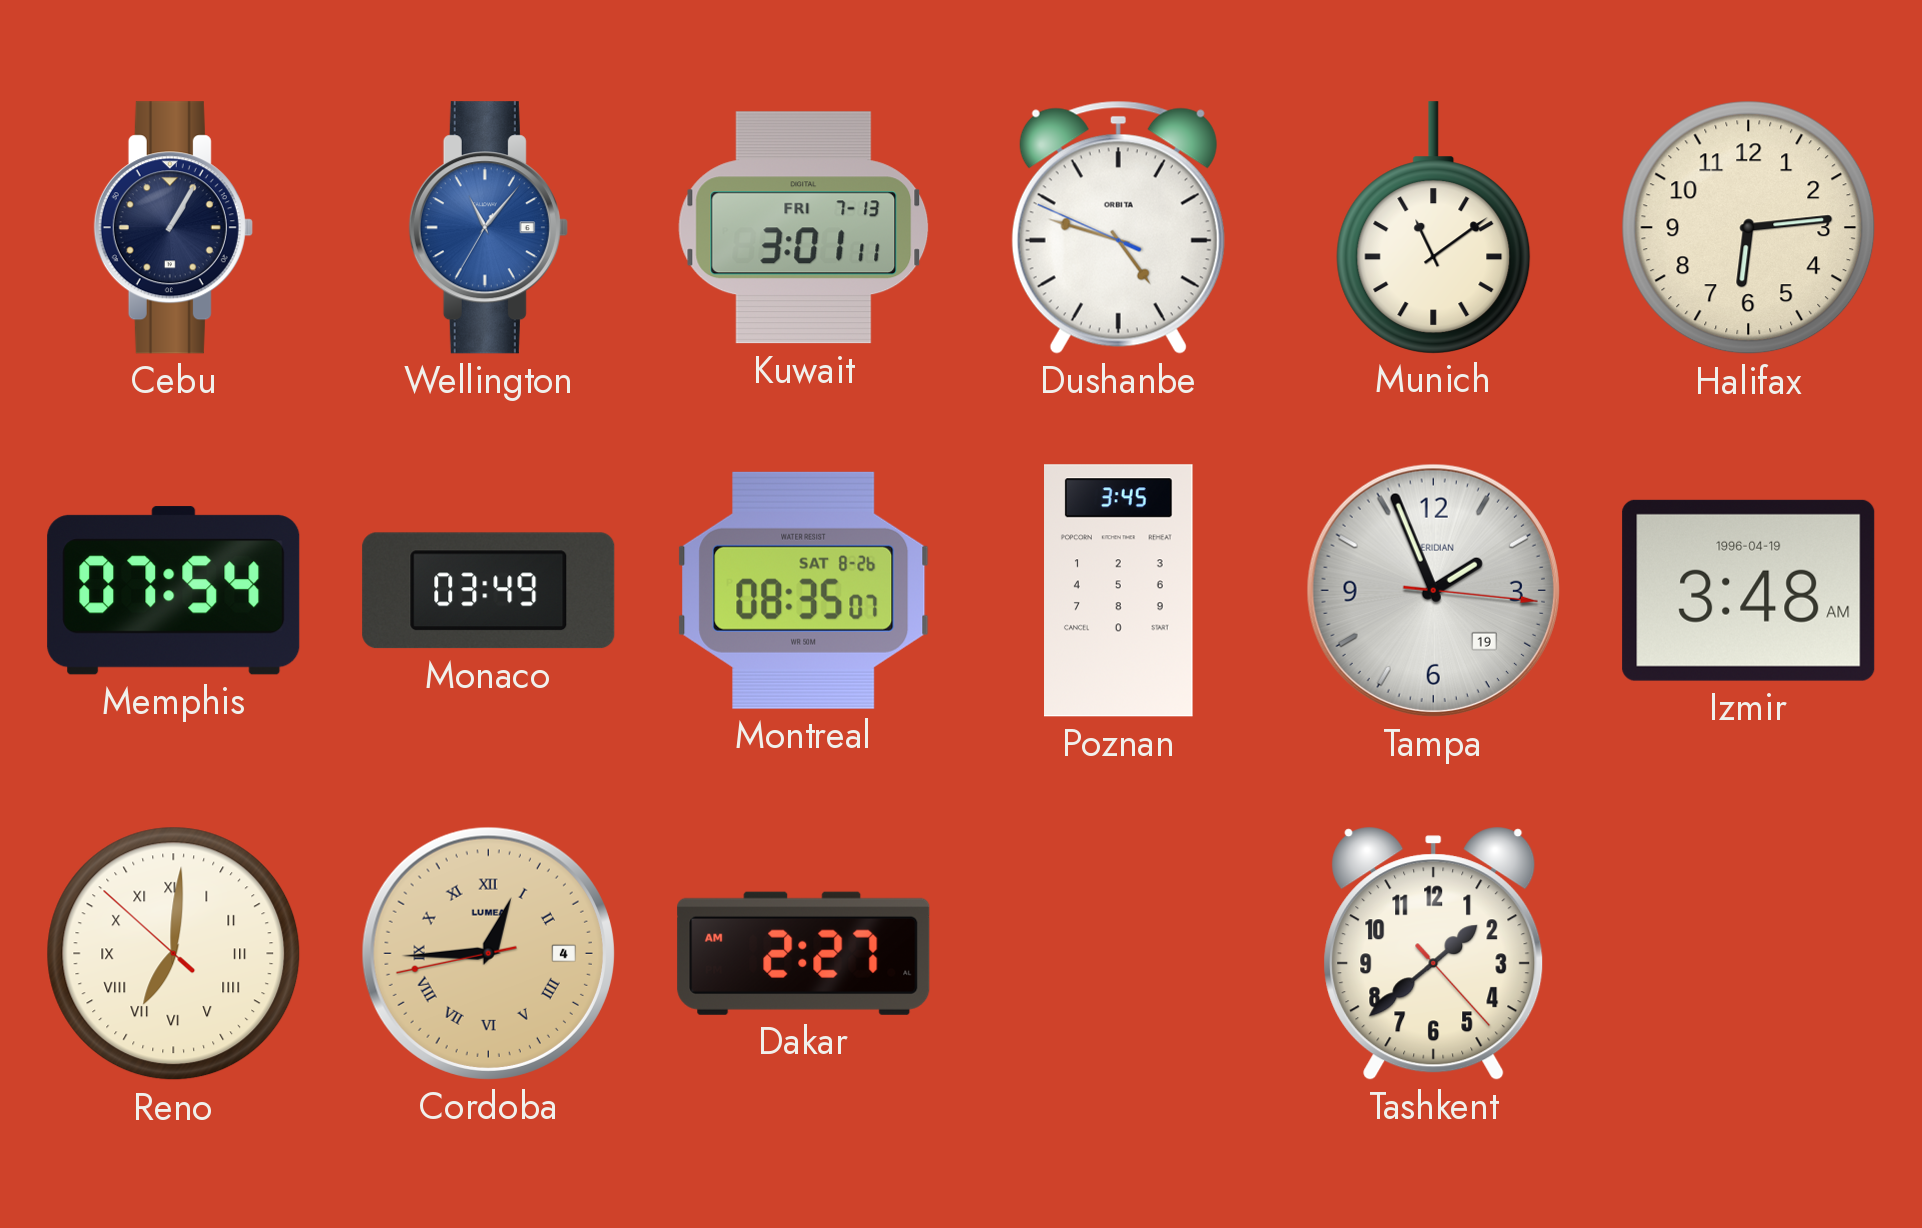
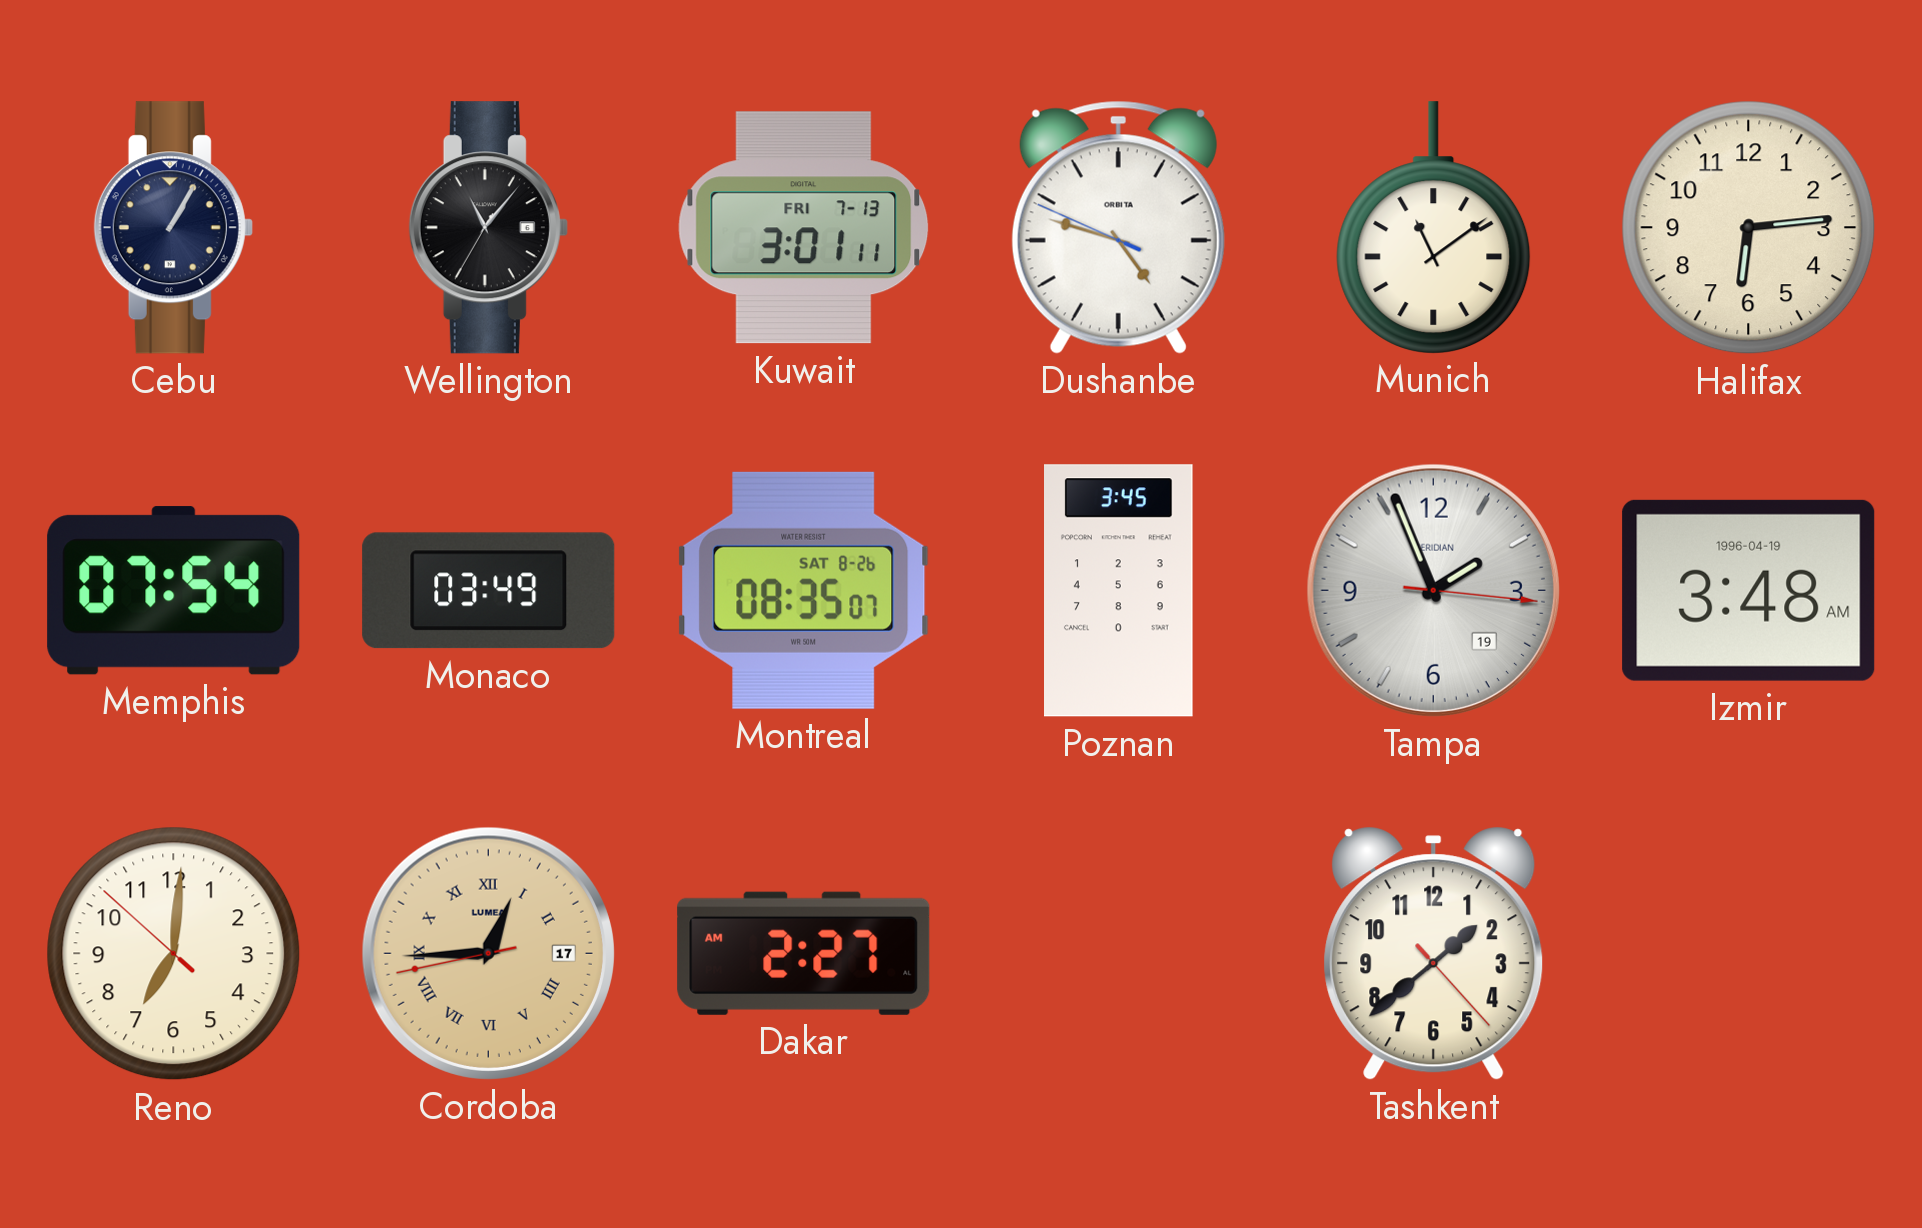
Wellington dial: blue -> black
Reno numerals: Roman -> Arabic
Cordoba date: 4 -> 17
